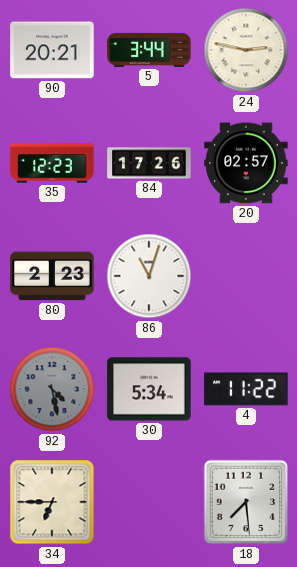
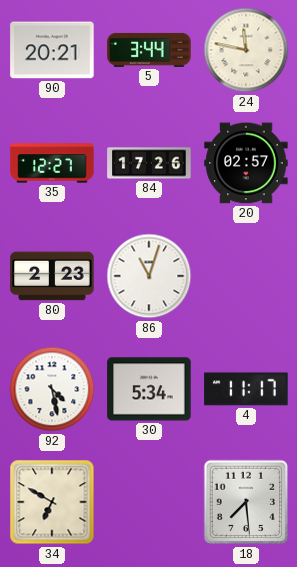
24: 2:47 -> 11:47
35: 12:23 -> 12:27
92 dial: grey -> white
4: 11:22 -> 11:17
34: 6:45 -> 6:50
